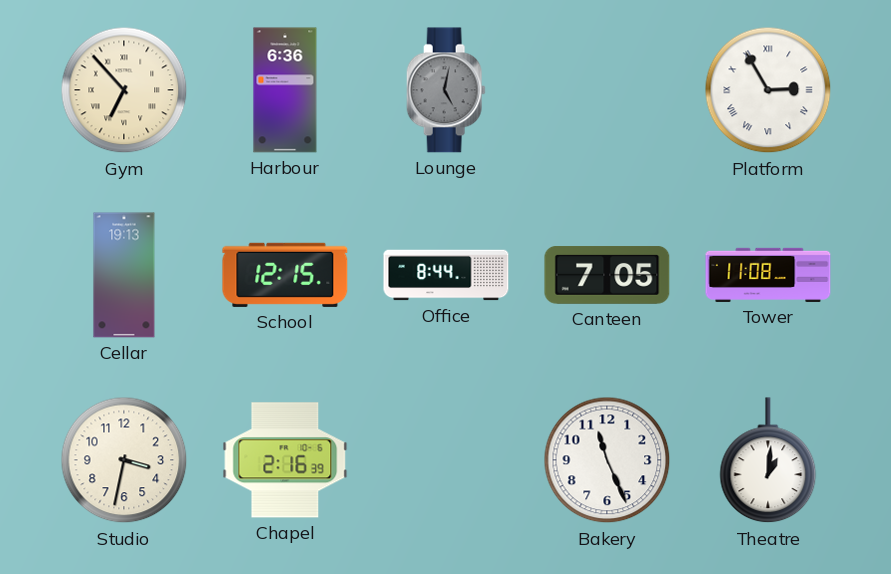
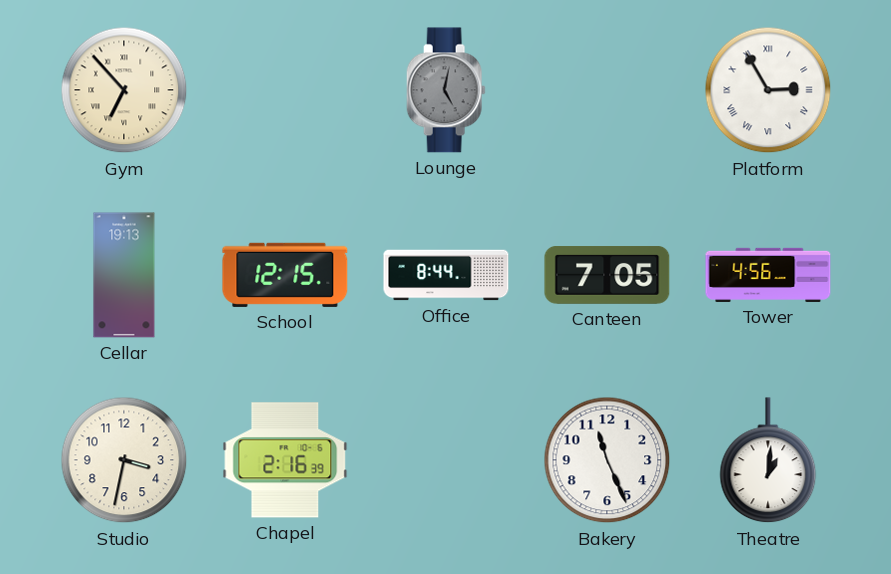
Harbour: 6:36 -> none
Tower: 11:08 -> 4:56
